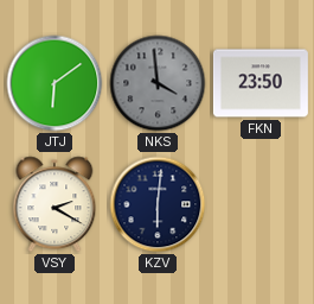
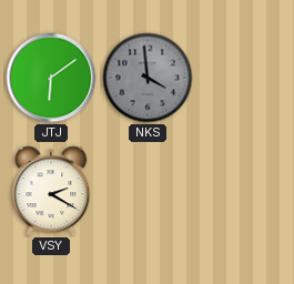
FKN: 23:50 -> none
KZV: 6:01 -> none
